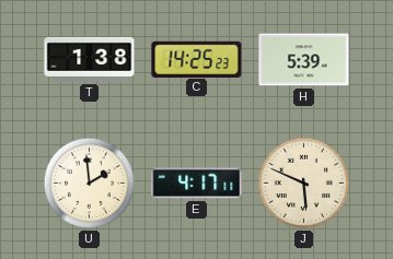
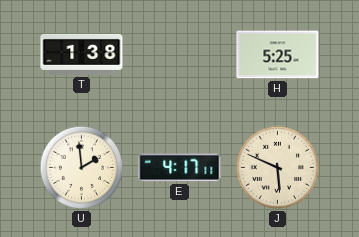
C: 14:25 -> none
H: 5:39 -> 5:25
